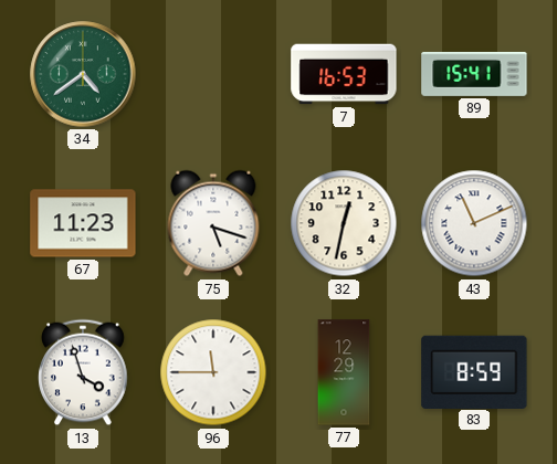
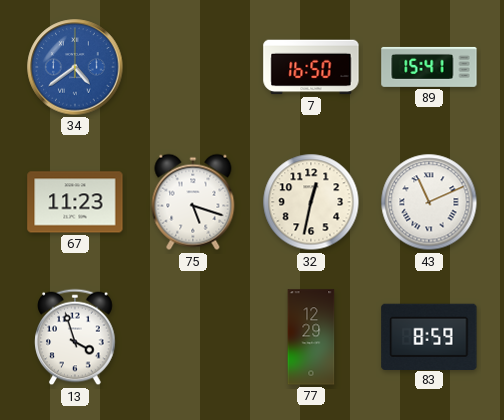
34 dial: green -> blue
7: 16:53 -> 16:50
96: 11:45 -> none
